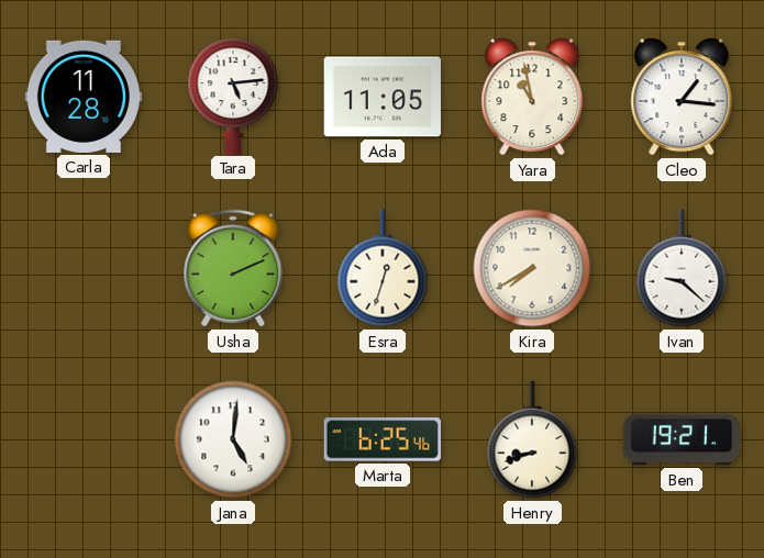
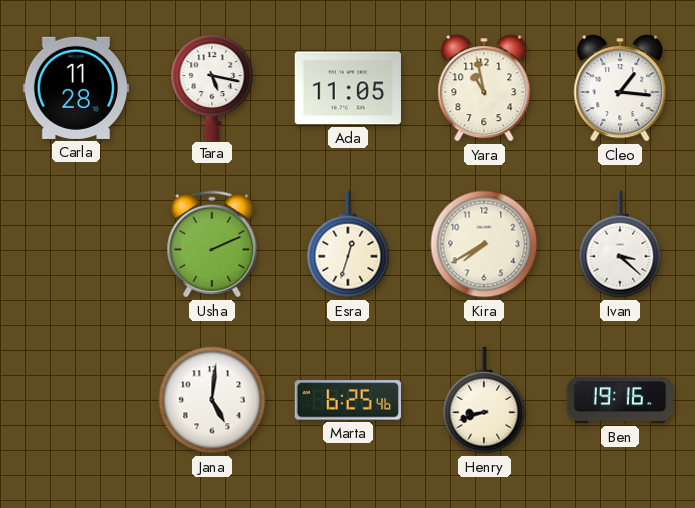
Tara: 5:14 -> 5:17
Ivan: 9:22 -> 3:22
Ben: 19:21 -> 19:16
